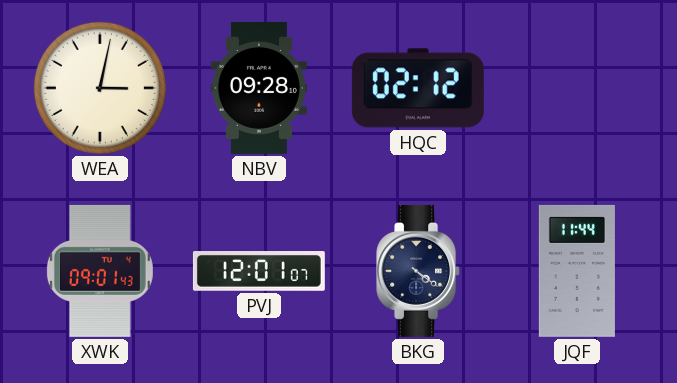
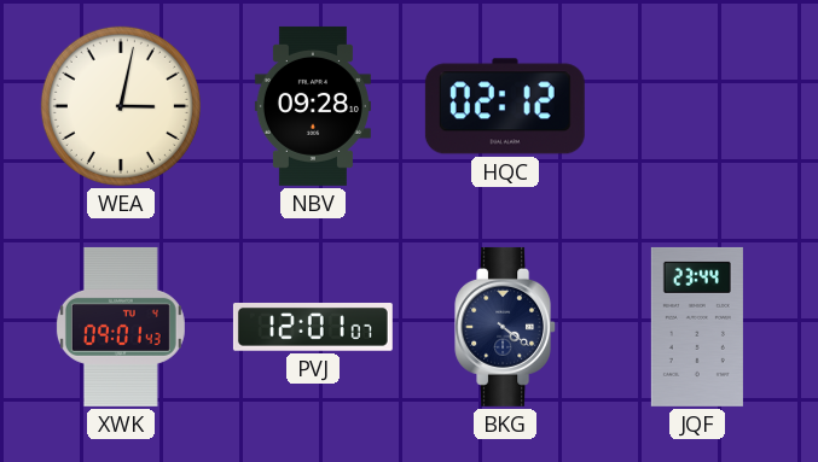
JQF: 11:44 -> 23:44
